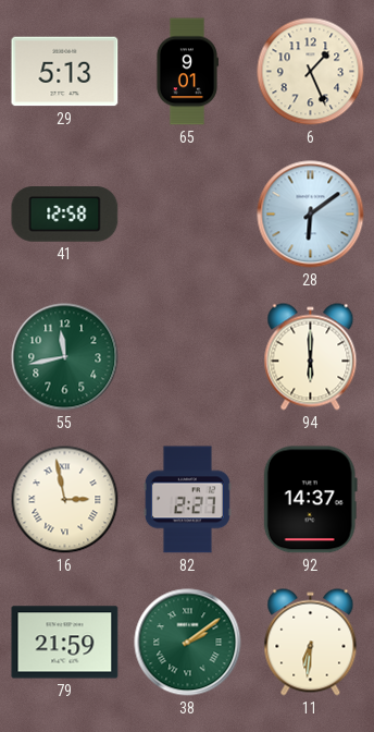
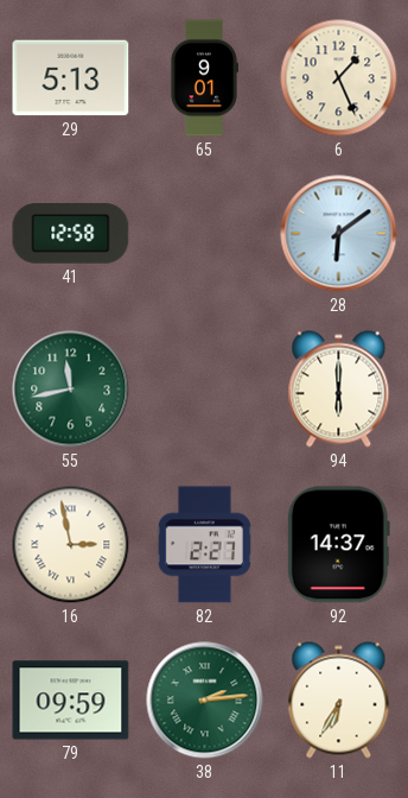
79: 21:59 -> 09:59
38: 2:09 -> 2:14
11: 6:31 -> 6:35
